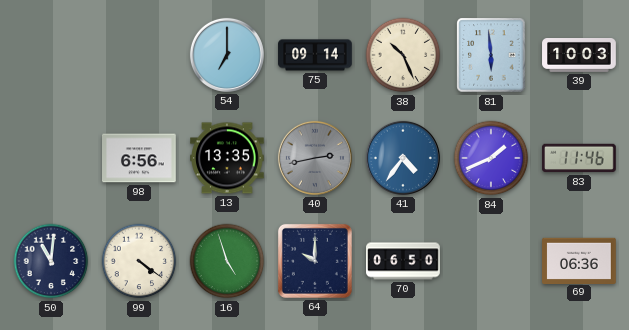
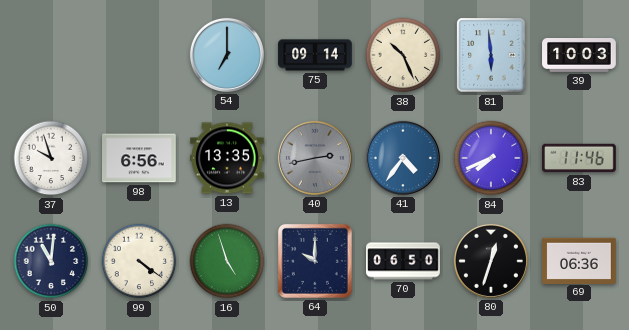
37: none -> 9:57
84: 1:41 -> 7:41
80: none -> 12:33
